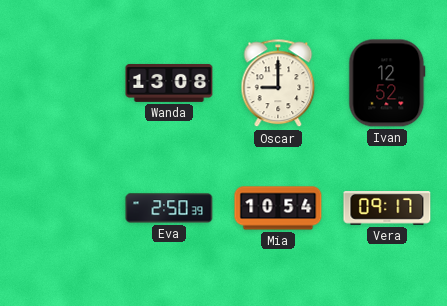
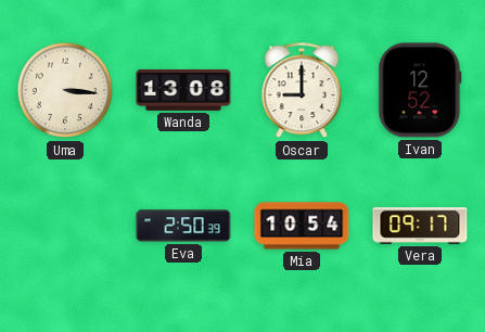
Uma: none -> 3:16
